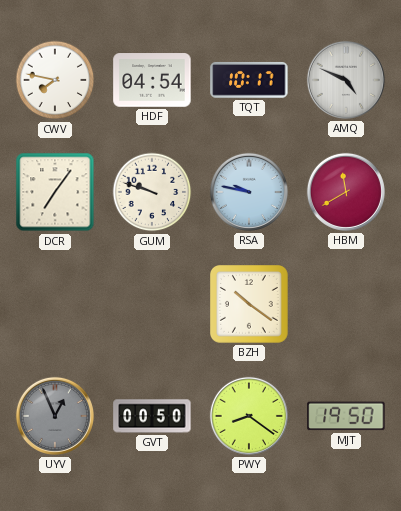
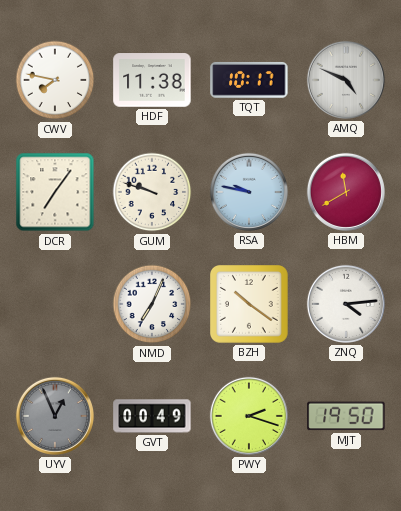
HDF: 04:54 -> 11:38
NMD: none -> 7:04
ZNQ: none -> 4:14
GVT: 00:50 -> 00:49
PWY: 8:21 -> 2:18
